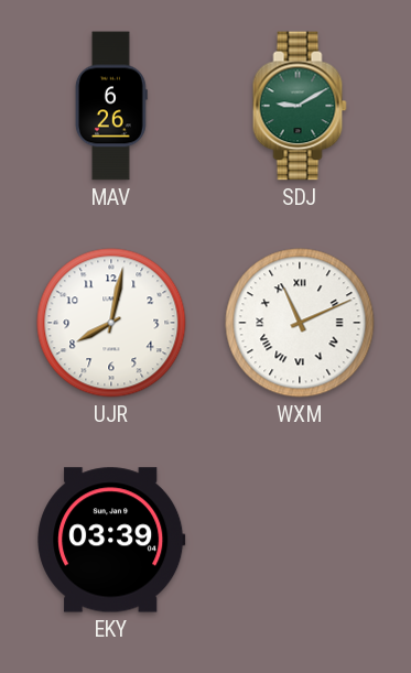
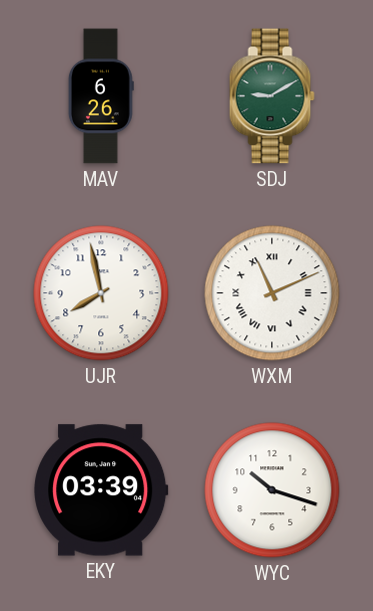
UJR: 8:02 -> 7:58
WYC: none -> 10:18
